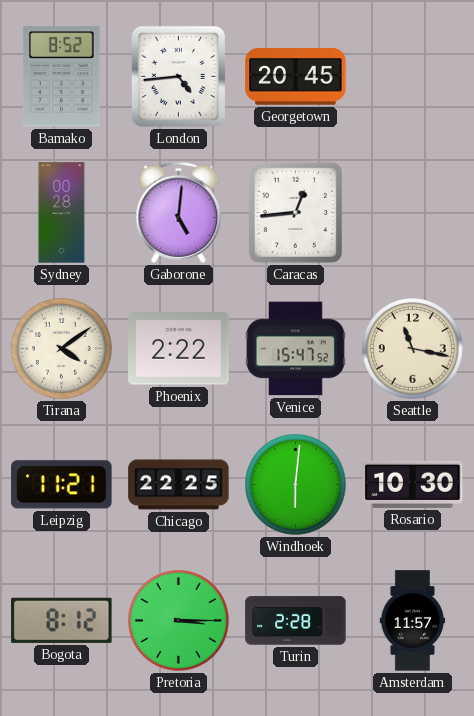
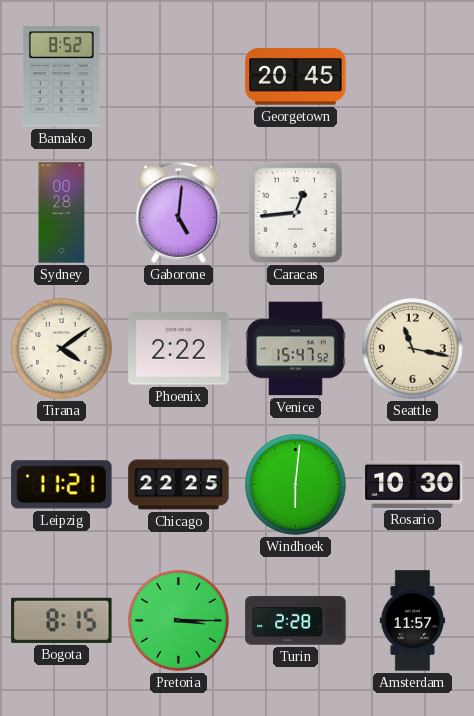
London: 4:44 -> none
Bogota: 8:12 -> 8:15
